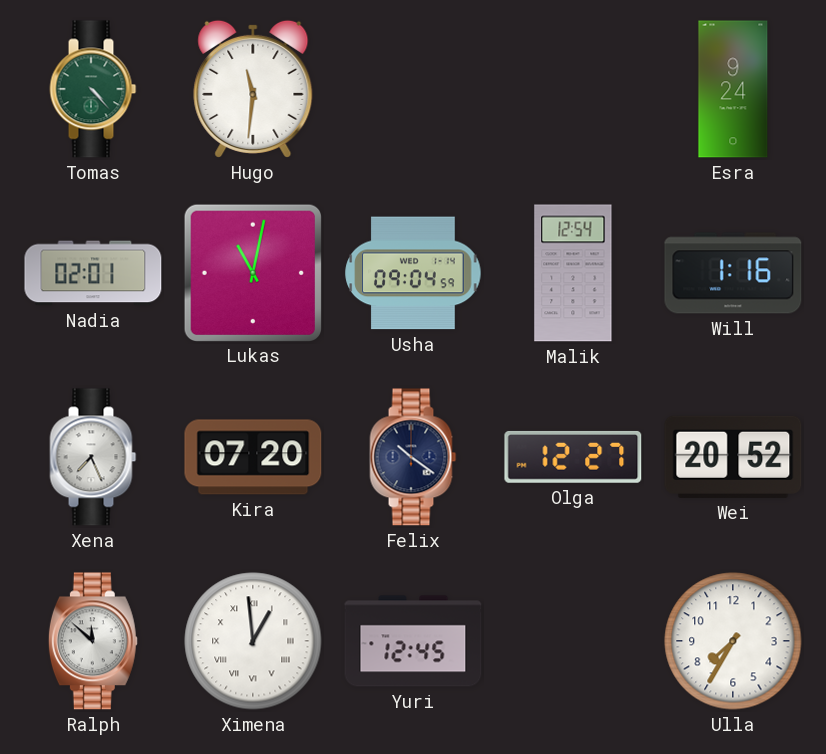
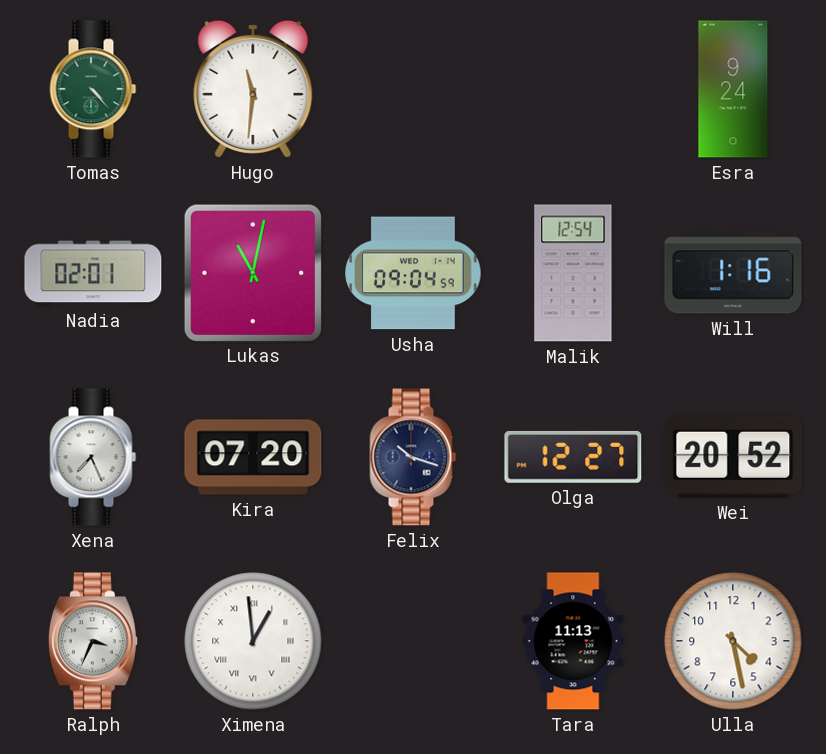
Felix: 10:21 -> 10:18
Ralph: 11:52 -> 3:34
Yuri: 12:45 -> none
Tara: none -> 11:13
Ulla: 7:35 -> 4:28
